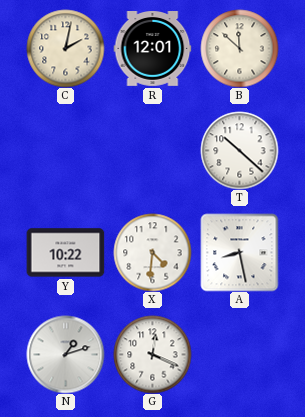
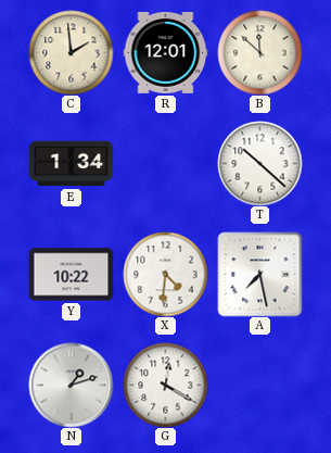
C: 2:02 -> 1:59
E: none -> 1:34
A: 8:28 -> 7:28
G: 12:19 -> 12:20
